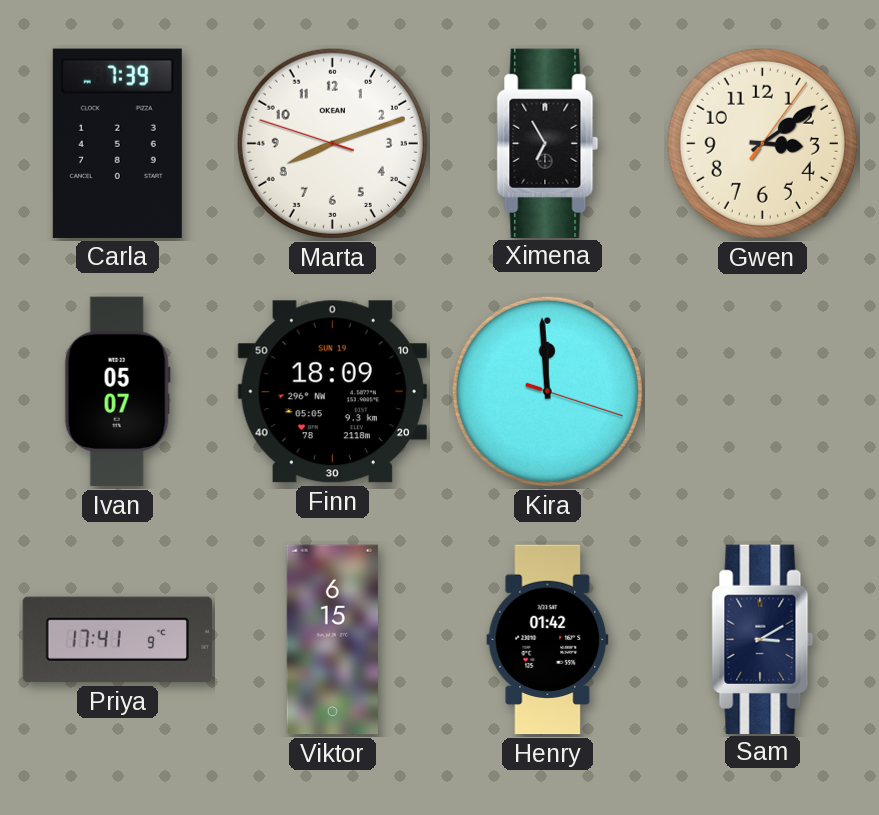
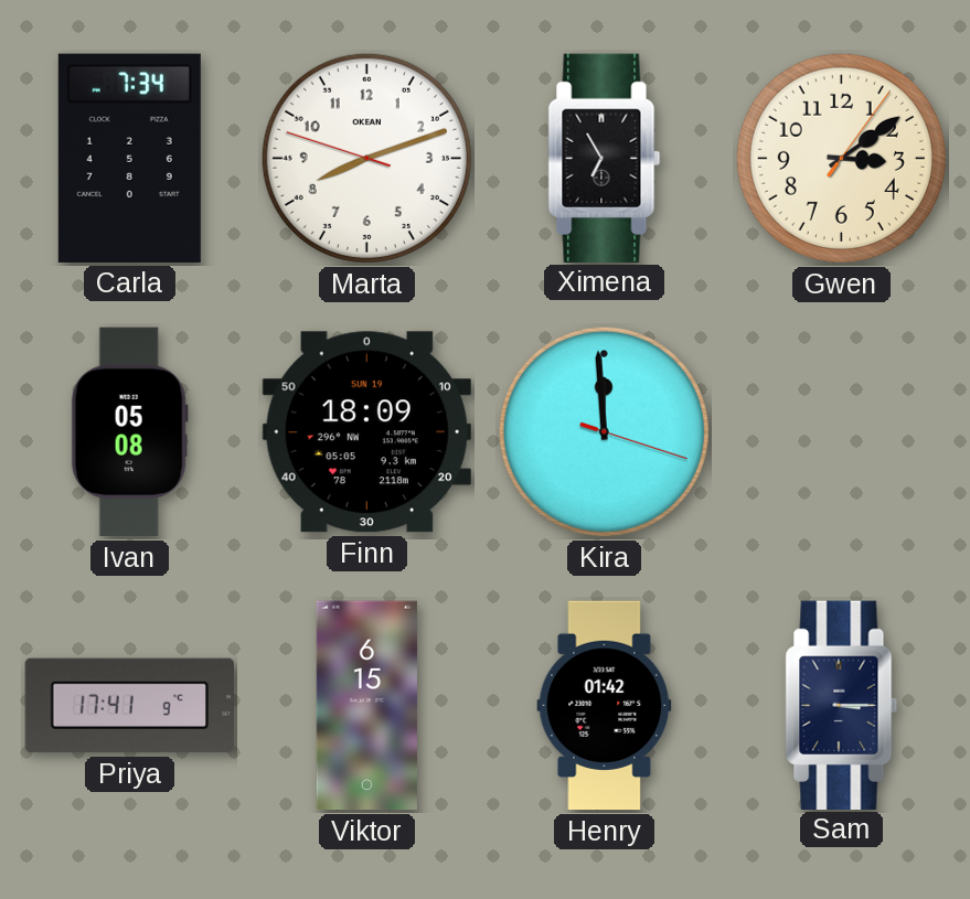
Carla: 7:39 -> 7:34
Ivan: 05:07 -> 05:08
Sam: 3:10 -> 3:15
